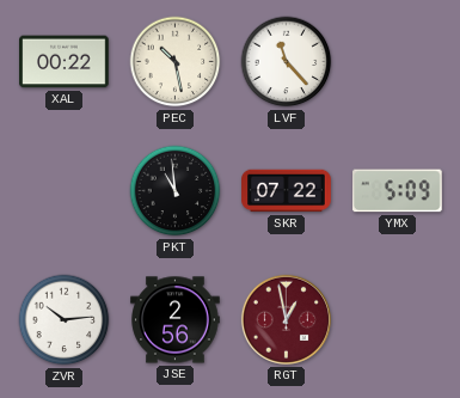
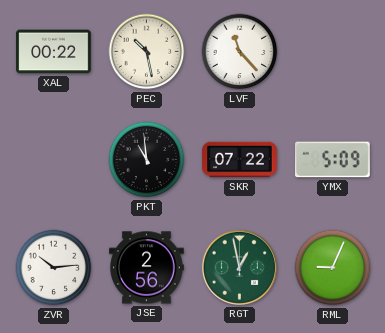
RGT dial: burgundy -> green
RML: none -> 9:04
